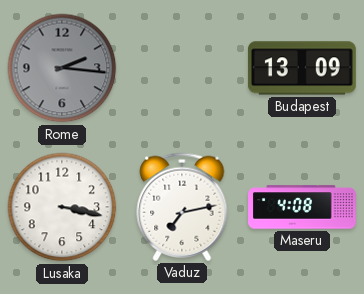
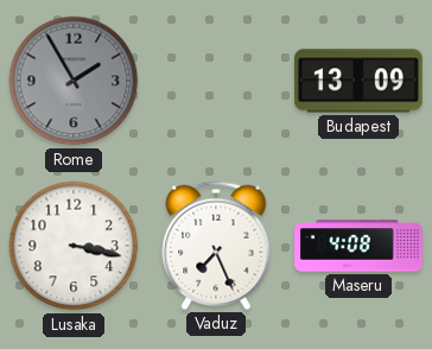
Rome: 2:16 -> 1:55
Vaduz: 7:13 -> 7:26
